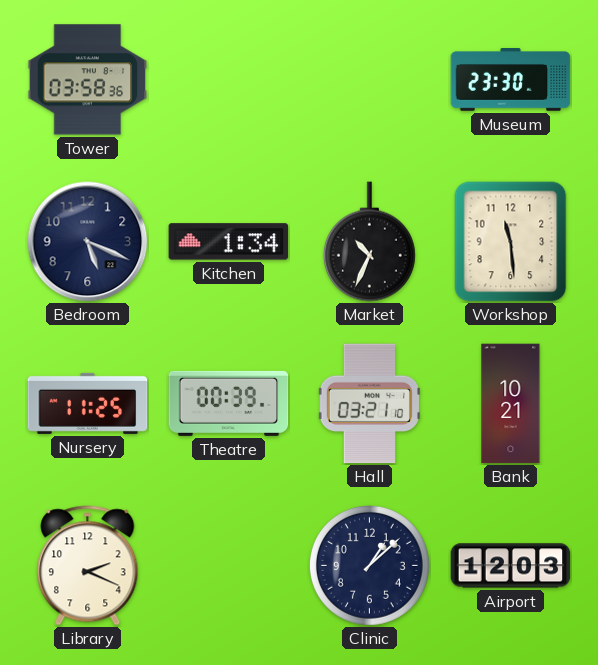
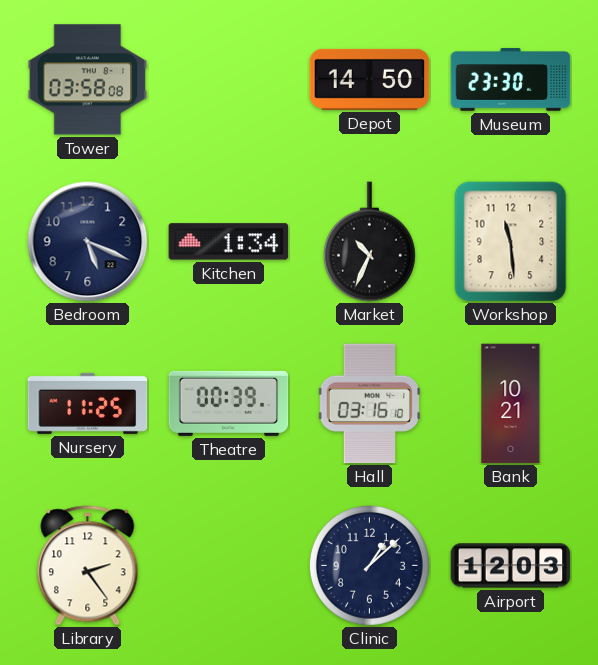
Tower: 03:58:36 -> 03:58:08
Depot: none -> 14:50
Hall: 03:21 -> 03:16
Library: 2:19 -> 2:24
